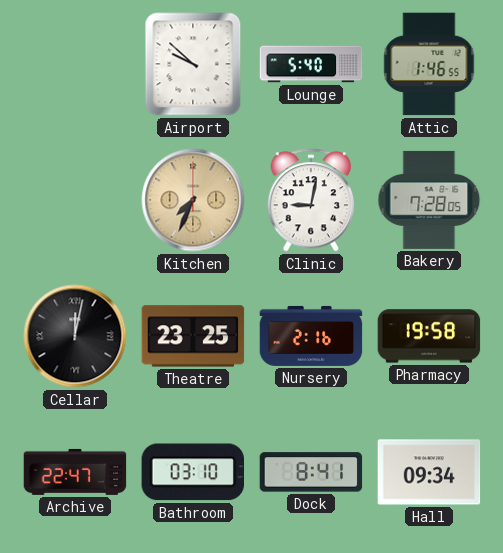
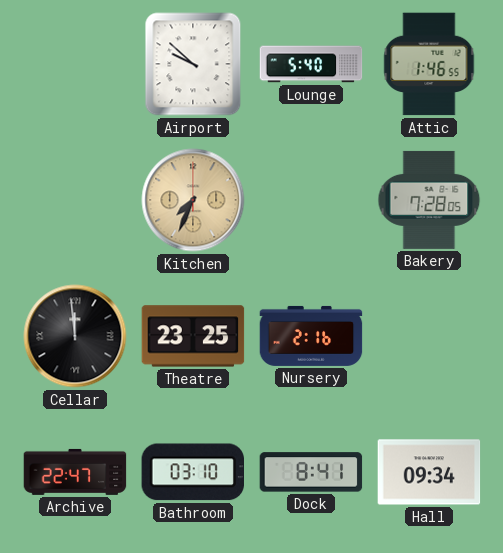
Clinic: 9:02 -> none
Cellar: 12:02 -> 11:59
Pharmacy: 19:58 -> none
